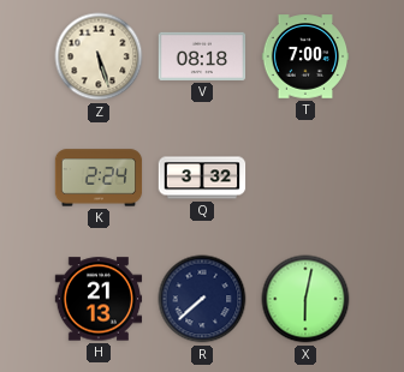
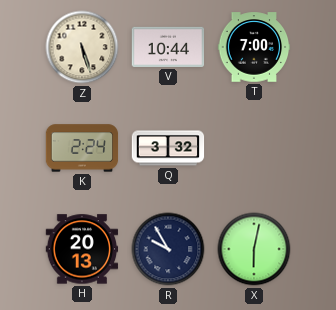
V: 08:18 -> 10:44
H: 21:13 -> 20:13
R: 7:38 -> 9:55
